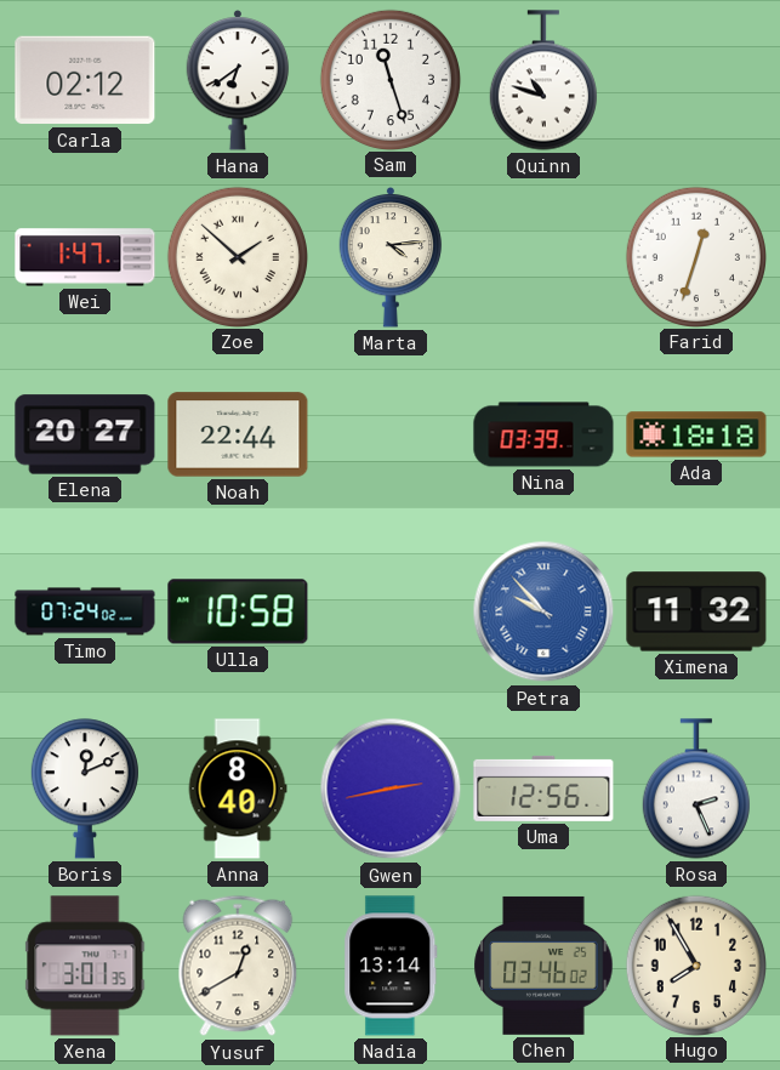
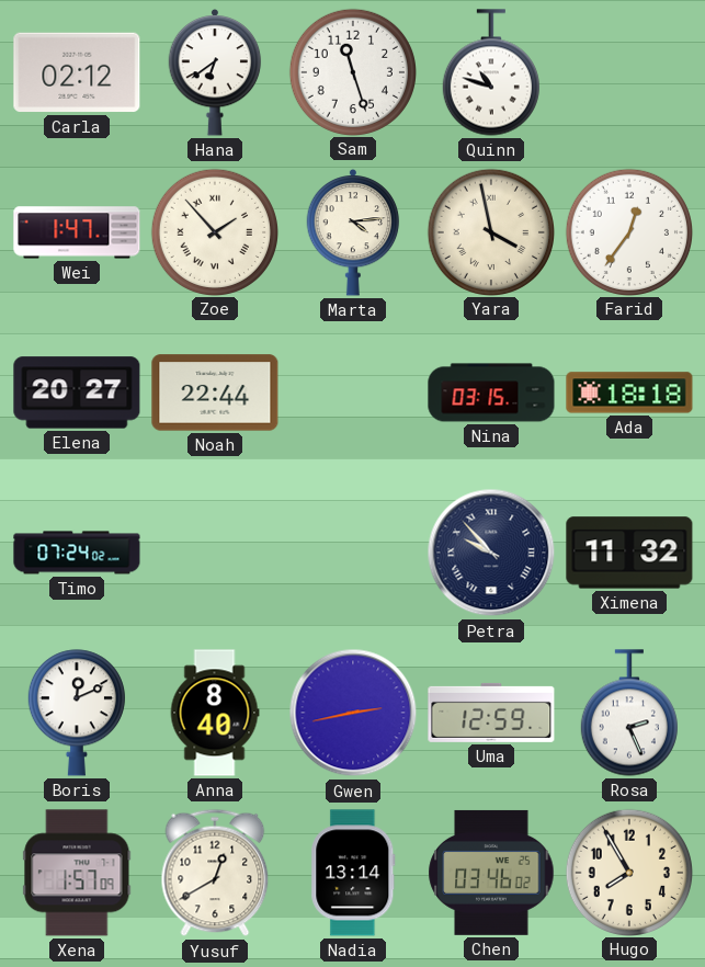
Zoe: 1:52 -> 1:53
Yara: none -> 3:58
Farid: 12:33 -> 12:36
Nina: 03:39 -> 03:15
Ulla: 10:58 -> none
Petra dial: blue -> navy
Uma: 12:56 -> 12:59
Xena: 3:01 -> 1:57
